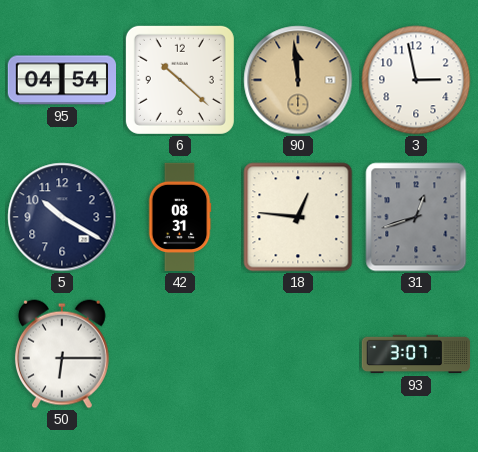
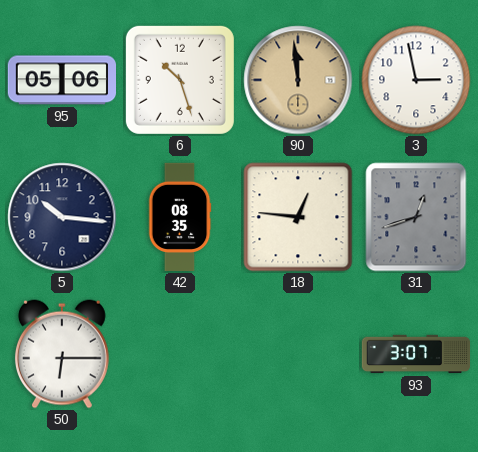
95: 04:54 -> 05:06
6: 10:22 -> 10:27
5: 10:20 -> 10:16
42: 08:31 -> 08:35
